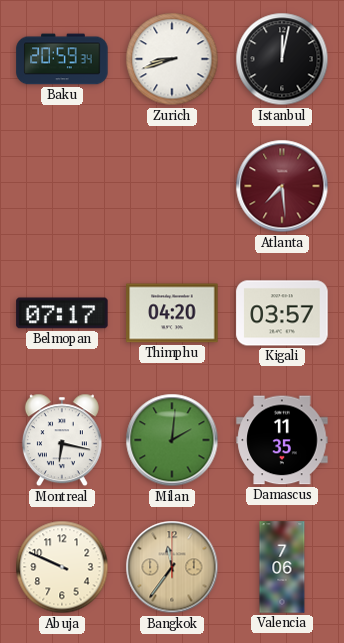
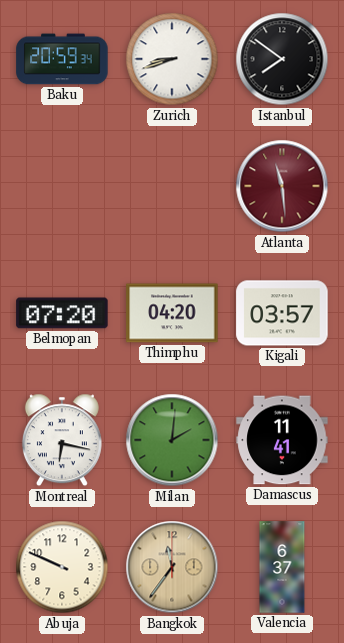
Istanbul: 12:02 -> 7:51
Atlanta: 7:29 -> 11:29
Belmopan: 07:17 -> 07:20
Damascus: 11:35 -> 11:41
Valencia: 7:06 -> 6:37
